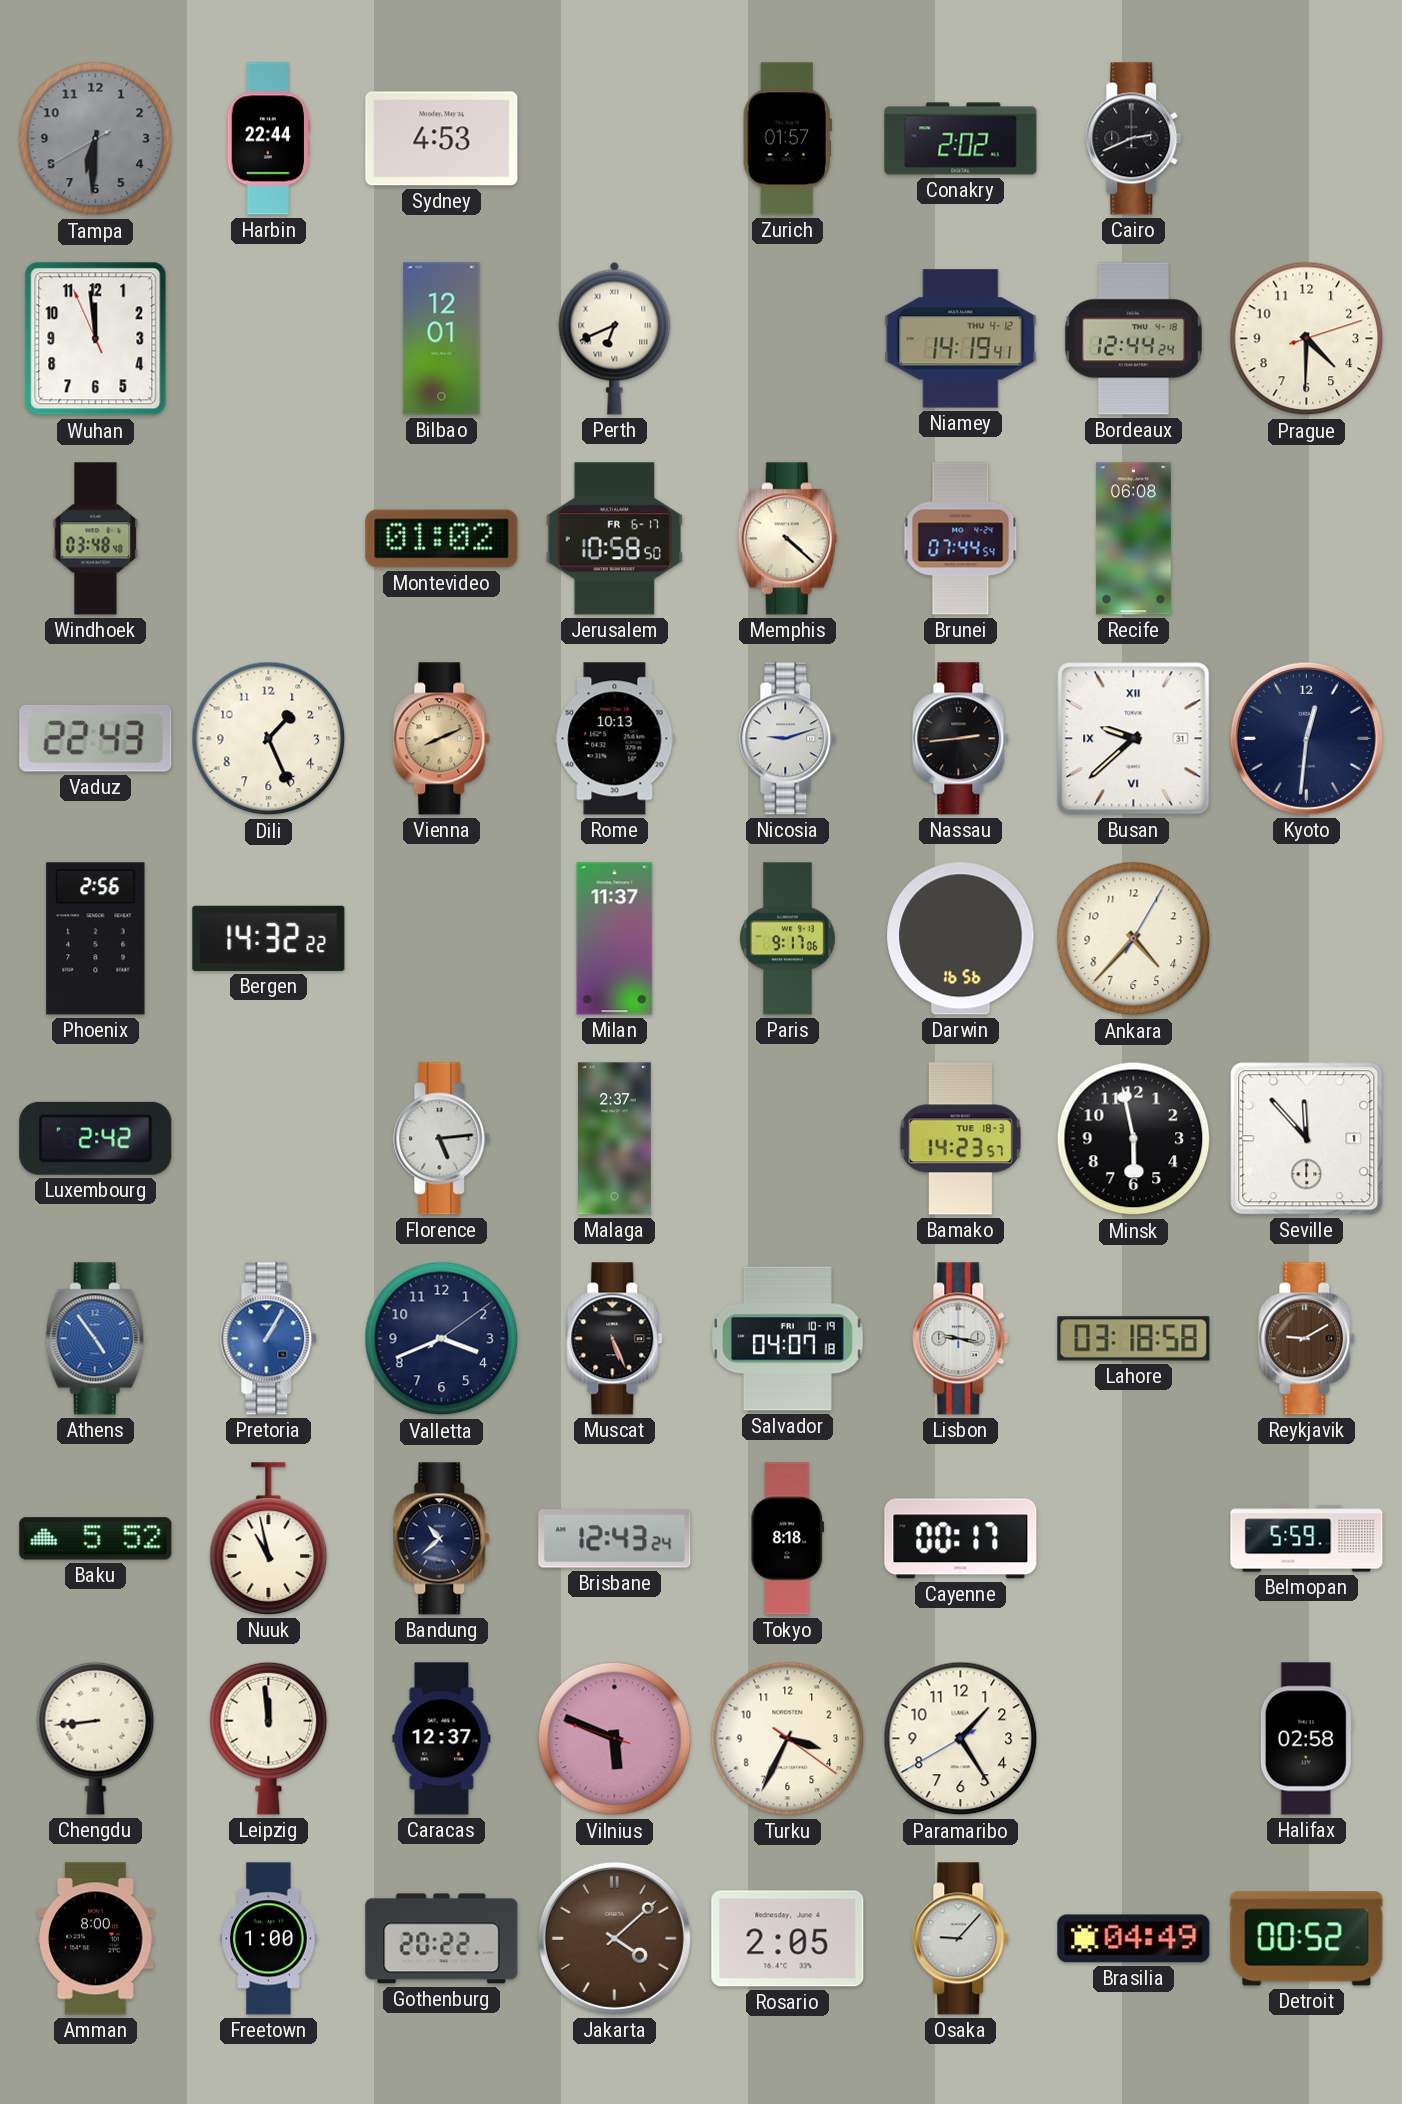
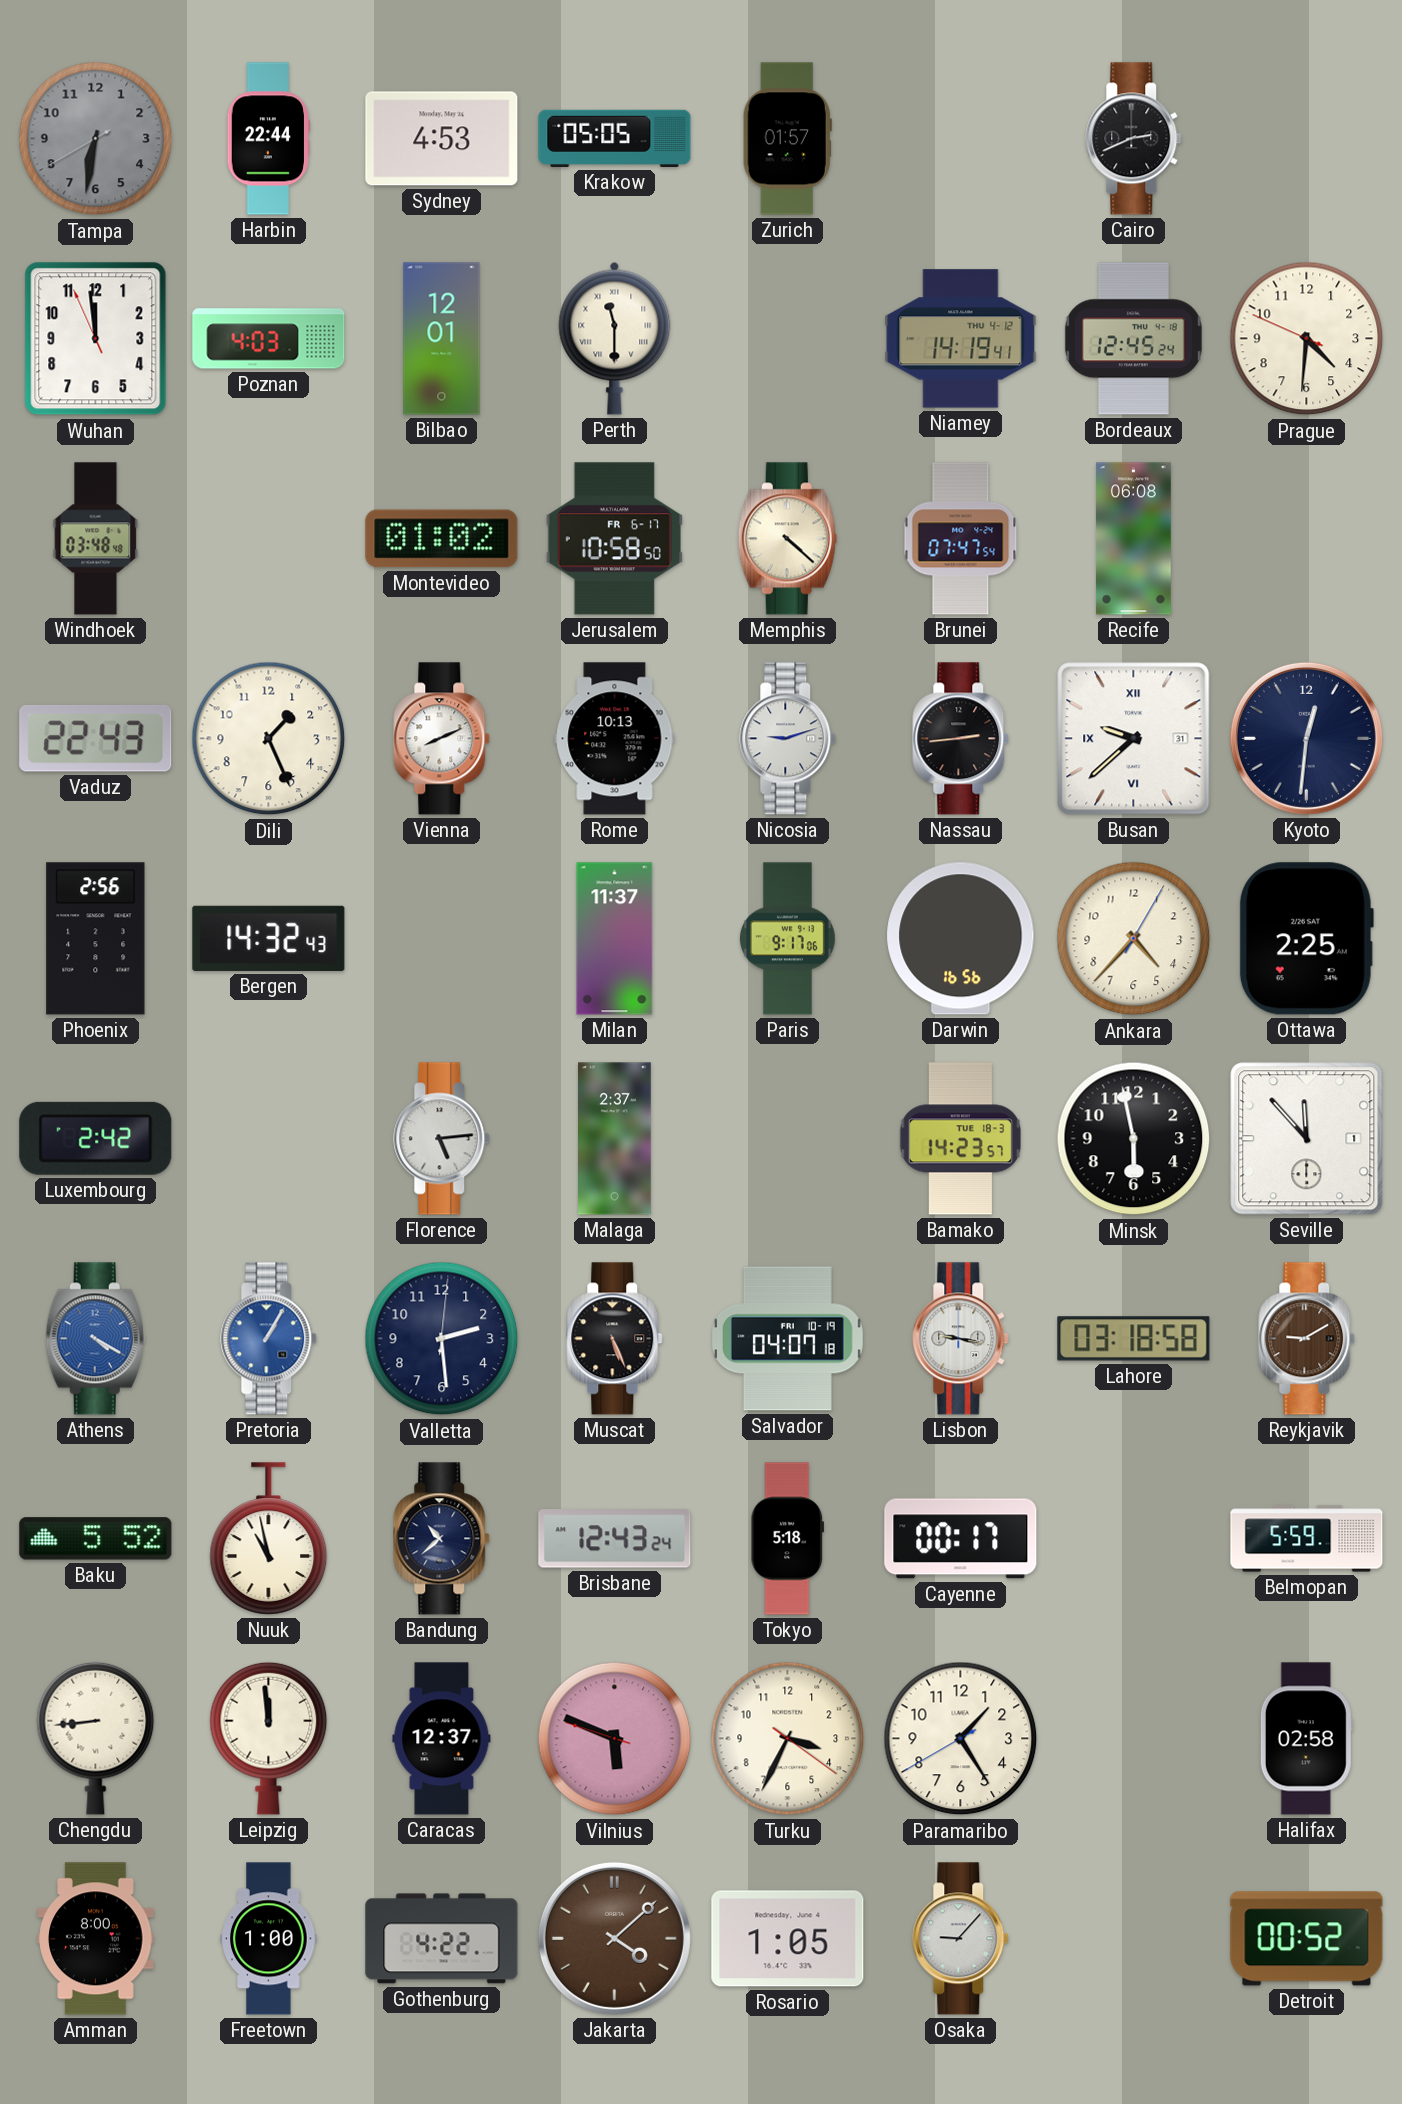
Tampa: 6:30 -> 6:31
Krakow: none -> 05:05
Conakry: 2:02 -> none
Poznan: none -> 4:03
Perth: 6:41 -> 11:30
Bordeaux: 12:44 -> 12:45
Prague: 4:30:12 -> 4:30:49
Brunei: 07:44 -> 07:47
Vienna dial: champagne -> white
Bergen: 14:32:22 -> 14:32:43
Ottawa: none -> 2:25
Athens: 4:54 -> 4:20
Valletta: 3:41 -> 2:29
Tokyo: 8:18 -> 5:18
Gothenburg: 20:22 -> 4:22
Rosario: 2:05 -> 1:05
Brasilia: 04:49 -> none
